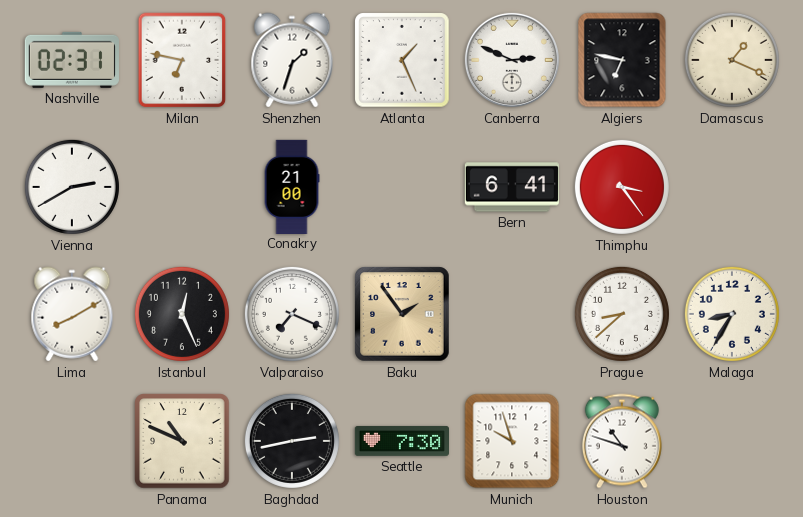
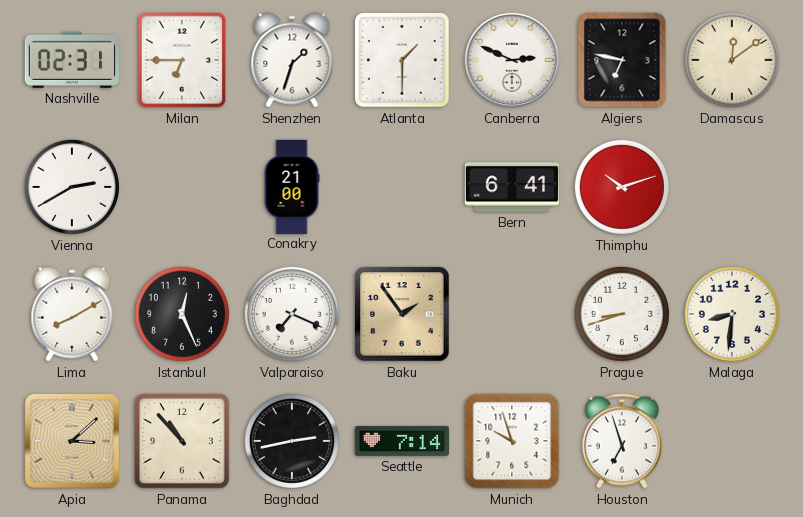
Milan: 6:47 -> 6:45
Atlanta: 1:26 -> 1:30
Damascus: 1:19 -> 12:09
Thimphu: 3:24 -> 10:12
Prague: 8:38 -> 8:42
Malaga: 8:35 -> 8:31
Apia: none -> 3:08
Panama: 10:49 -> 10:53
Seattle: 7:30 -> 7:14
Houston: 10:48 -> 6:57
